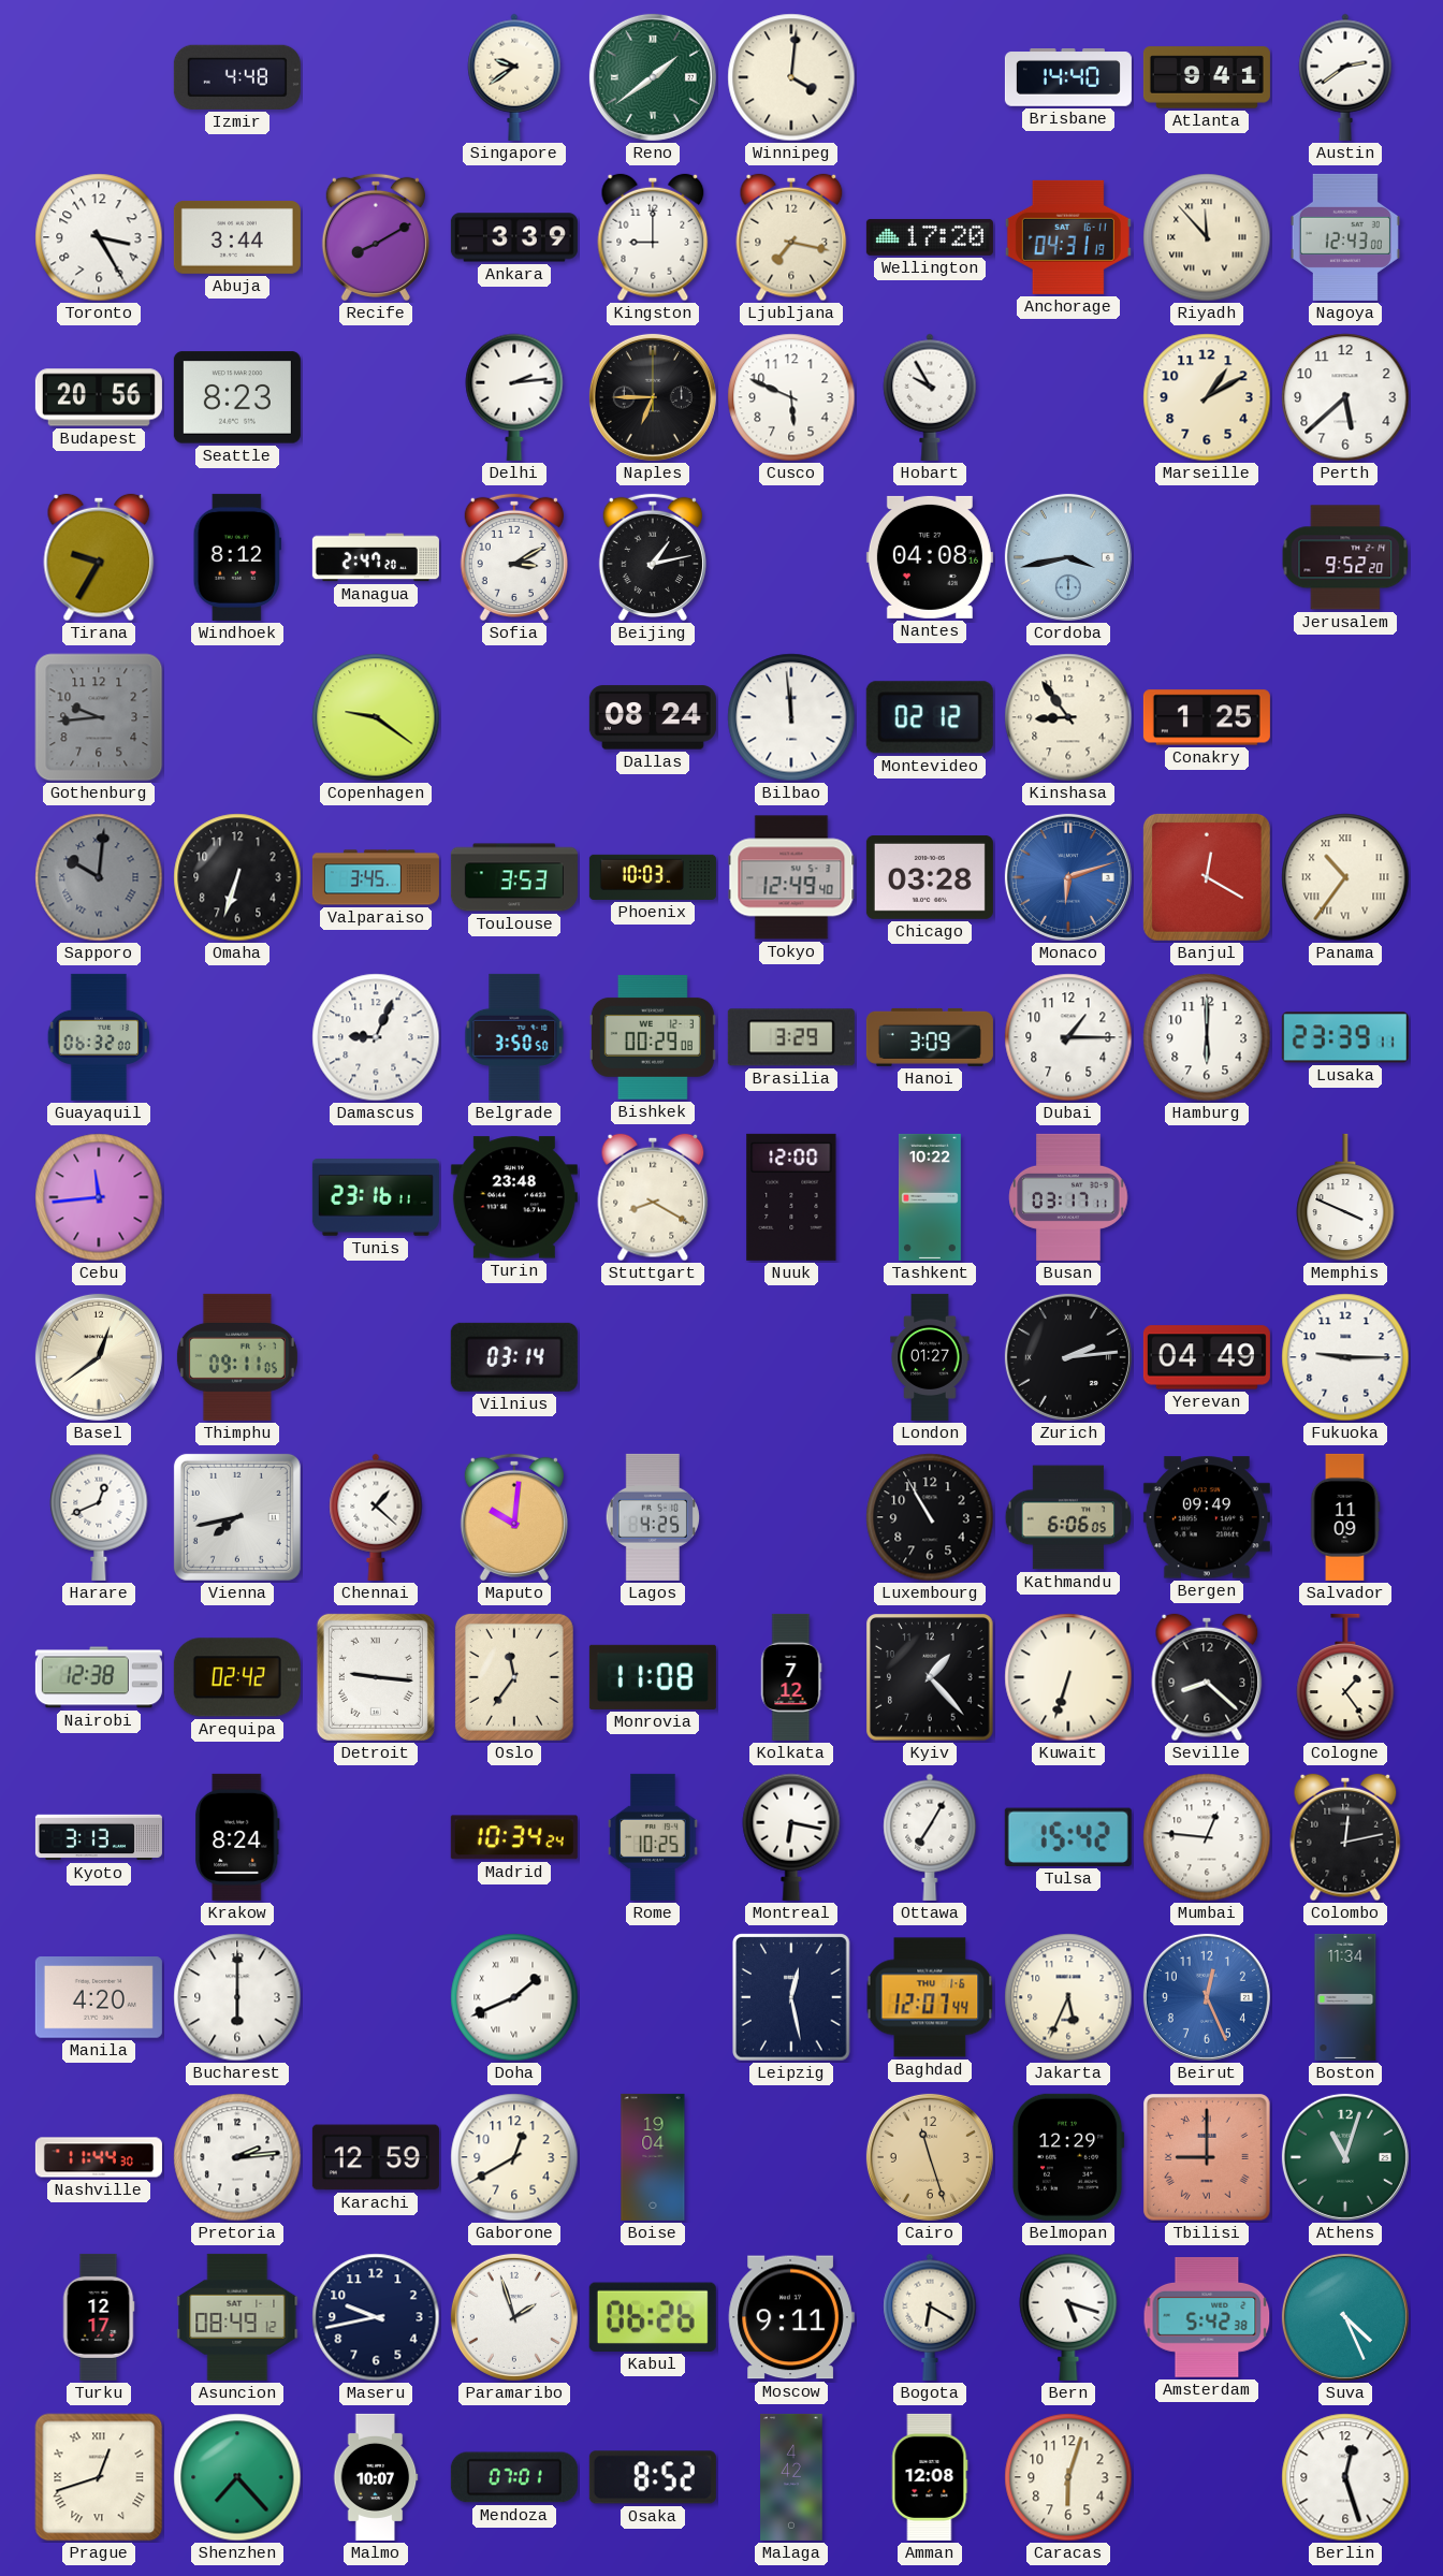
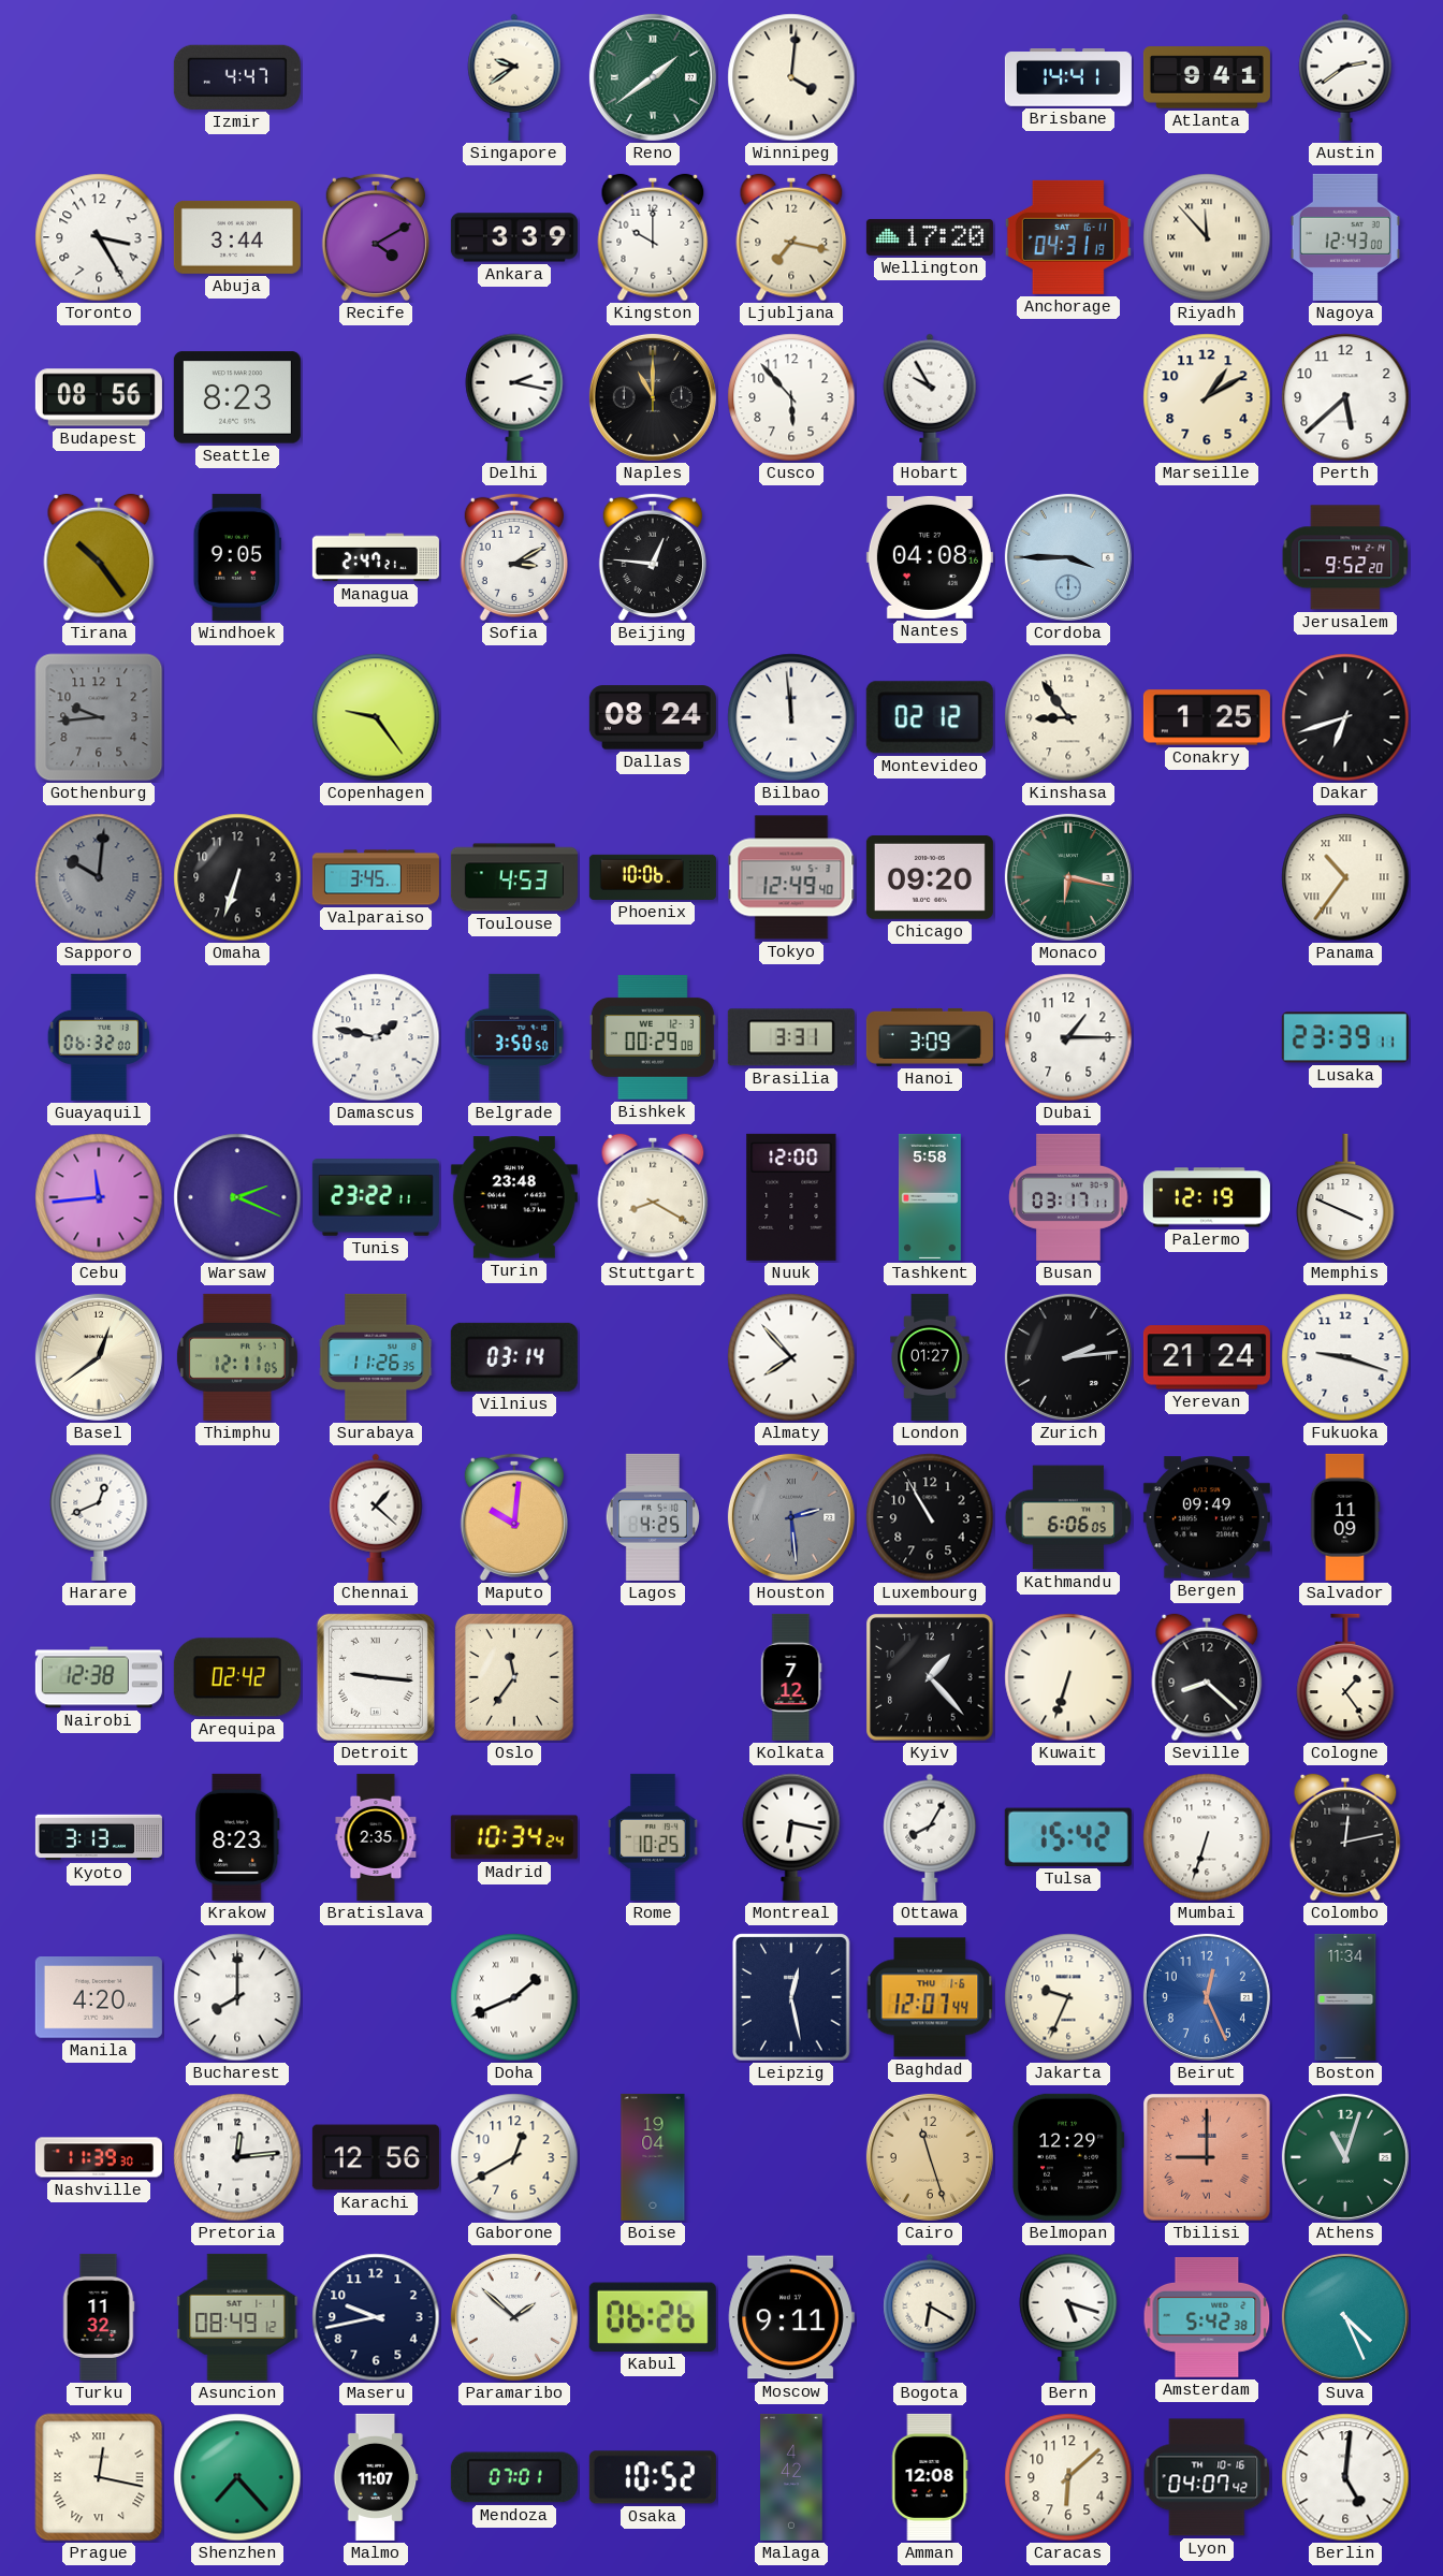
Izmir: 4:48 -> 4:47
Brisbane: 14:40 -> 14:41
Recife: 8:10 -> 4:10
Kingston: 9:00 -> 10:00
Budapest: 20:56 -> 08:56
Delhi: 2:14 -> 2:17
Naples: 6:45 -> 11:00
Cusco: 5:49 -> 5:53
Tirana: 9:35 -> 10:24
Windhoek: 8:12 -> 9:05
Managua: 2:47:20 -> 2:47:21
Beijing: 1:13 -> 12:46
Cordoba: 3:43 -> 3:45
Copenhagen: 9:21 -> 9:24
Dakar: none -> 6:42
Toulouse: 3:53 -> 4:53
Phoenix: 10:03 -> 10:06
Chicago: 03:28 -> 09:20
Monaco: 6:12 -> 6:17
Monaco dial: blue -> green
Banjul: 12:20 -> none
Damascus: 9:04 -> 1:47
Brasilia: 3:29 -> 3:31
Hamburg: 6:00 -> none
Warsaw: none -> 2:19
Tunis: 23:16 -> 23:22
Tashkent: 10:22 -> 5:58
Palermo: none -> 12:19
Thimphu: 09:11 -> 12:11
Surabaya: none -> 11:26
Almaty: none -> 7:53
Yerevan: 04:49 -> 21:24
Fukuoka: 9:15 -> 9:18
Vienna: 7:43 -> none
Houston: none -> 2:29
Monrovia: 11:08 -> none
Krakow: 8:24 -> 8:23
Bratislava: none -> 2:35
Ottawa: 7:05 -> 8:05
Mumbai: 12:46 -> 6:33
Bucharest: 6:00 -> 8:00
Jakarta: 5:34 -> 9:34
Nashville: 11:44 -> 11:39
Pretoria: 2:14 -> 12:14
Karachi: 12:59 -> 12:56
Turku: 12:17 -> 11:32
Paramaribo: 1:57 -> 1:52
Prague: 12:42 -> 12:17
Malmo: 10:07 -> 11:07
Osaka: 8:52 -> 10:52
Caracas: 6:03 -> 6:08
Lyon: none -> 04:07
Berlin: 12:27 -> 5:01
